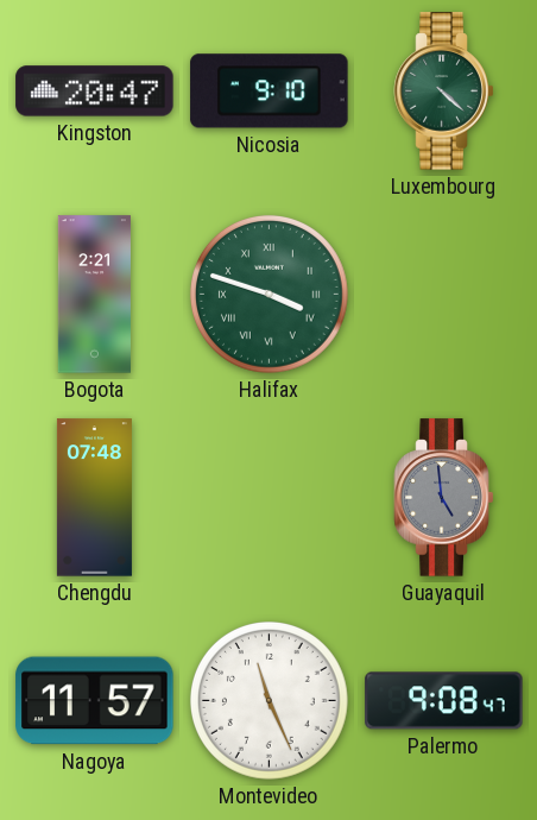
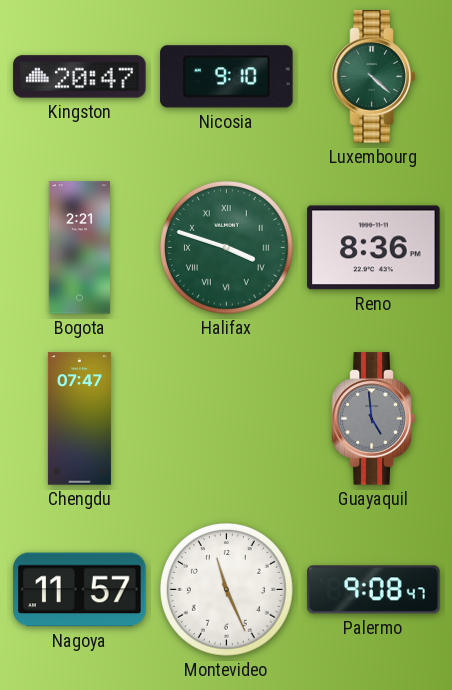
Reno: none -> 8:36
Chengdu: 07:48 -> 07:47
